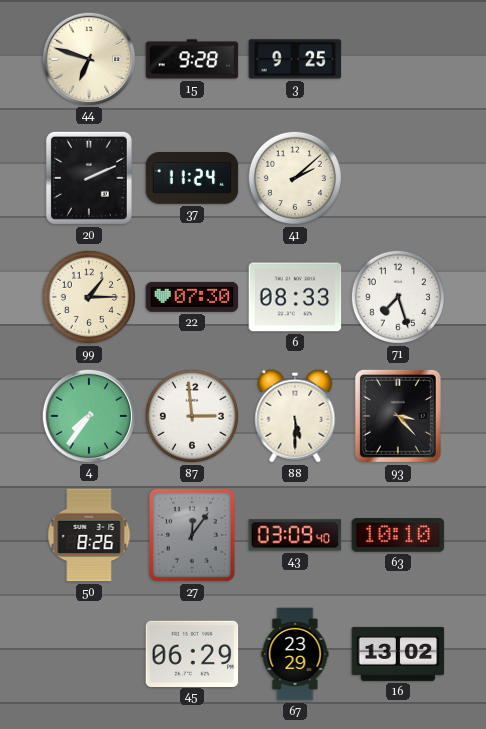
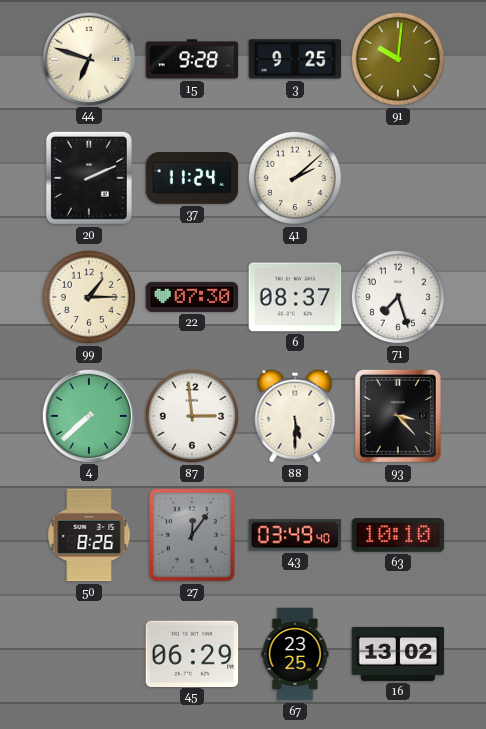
91: none -> 10:01
6: 08:33 -> 08:37
4: 7:36 -> 7:38
43: 03:09 -> 03:49
67: 23:29 -> 23:25
